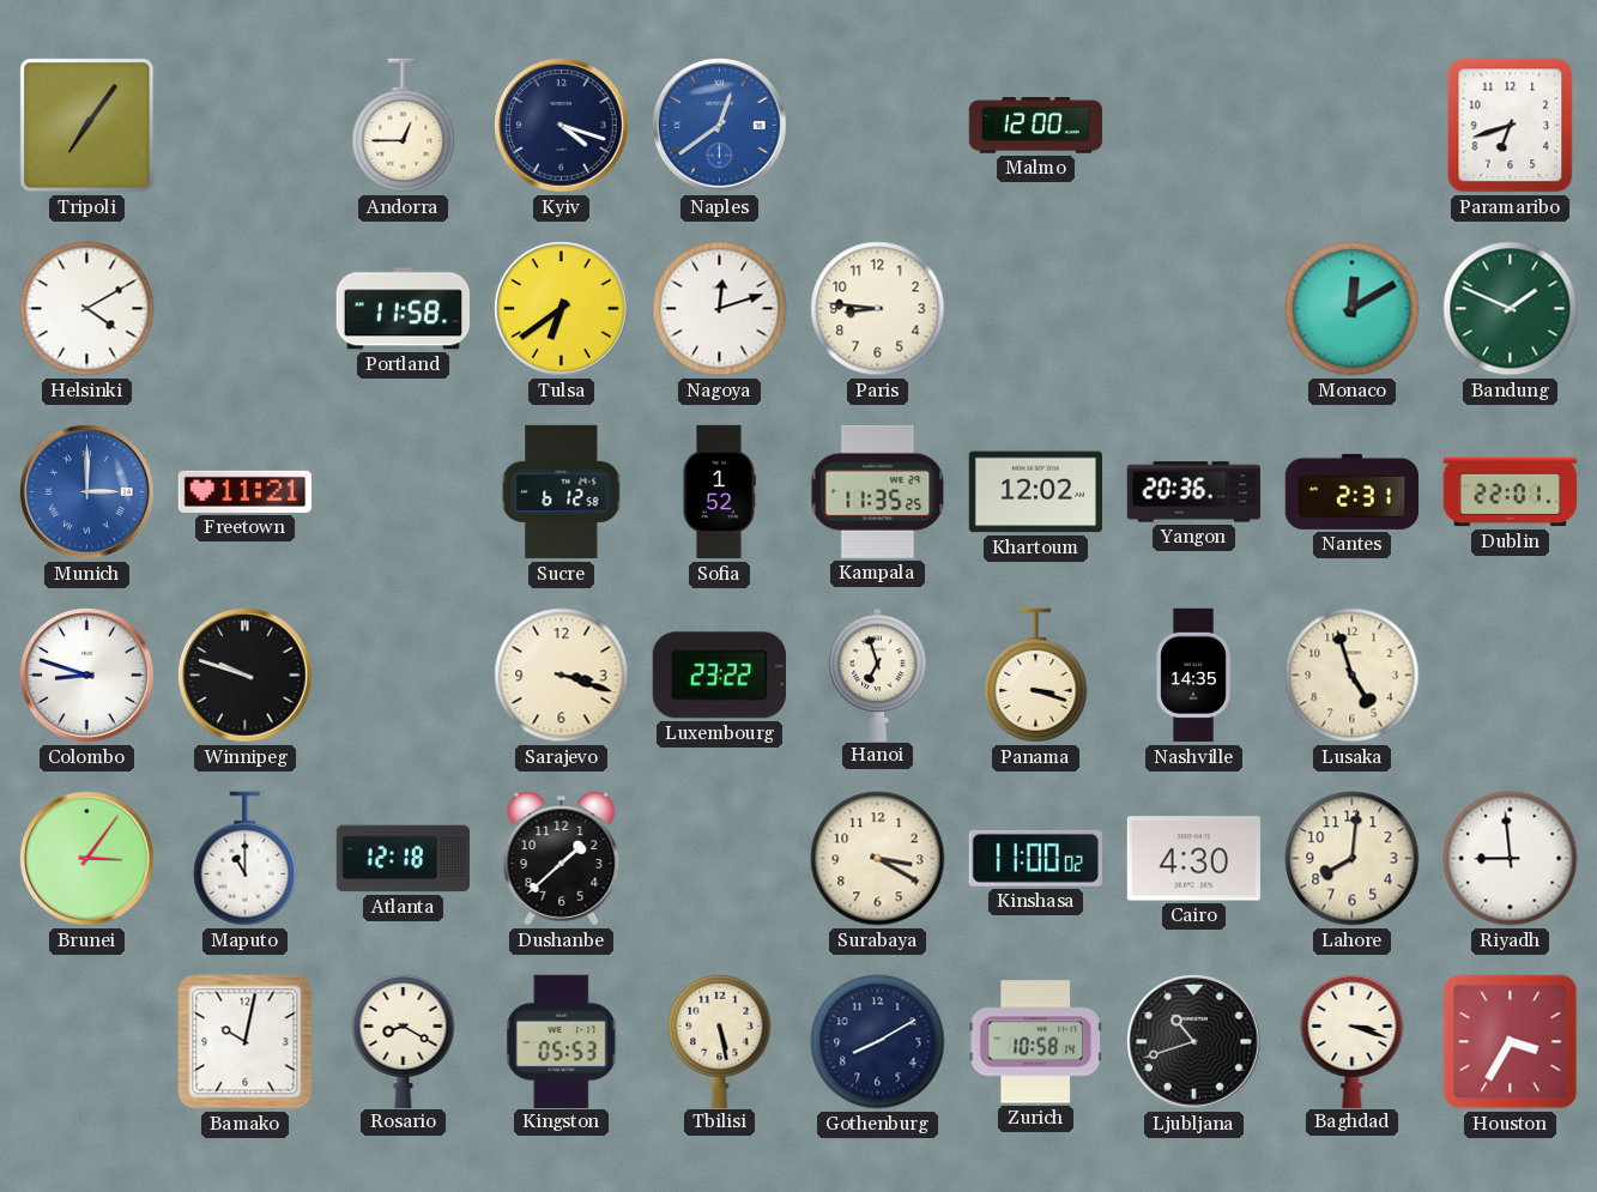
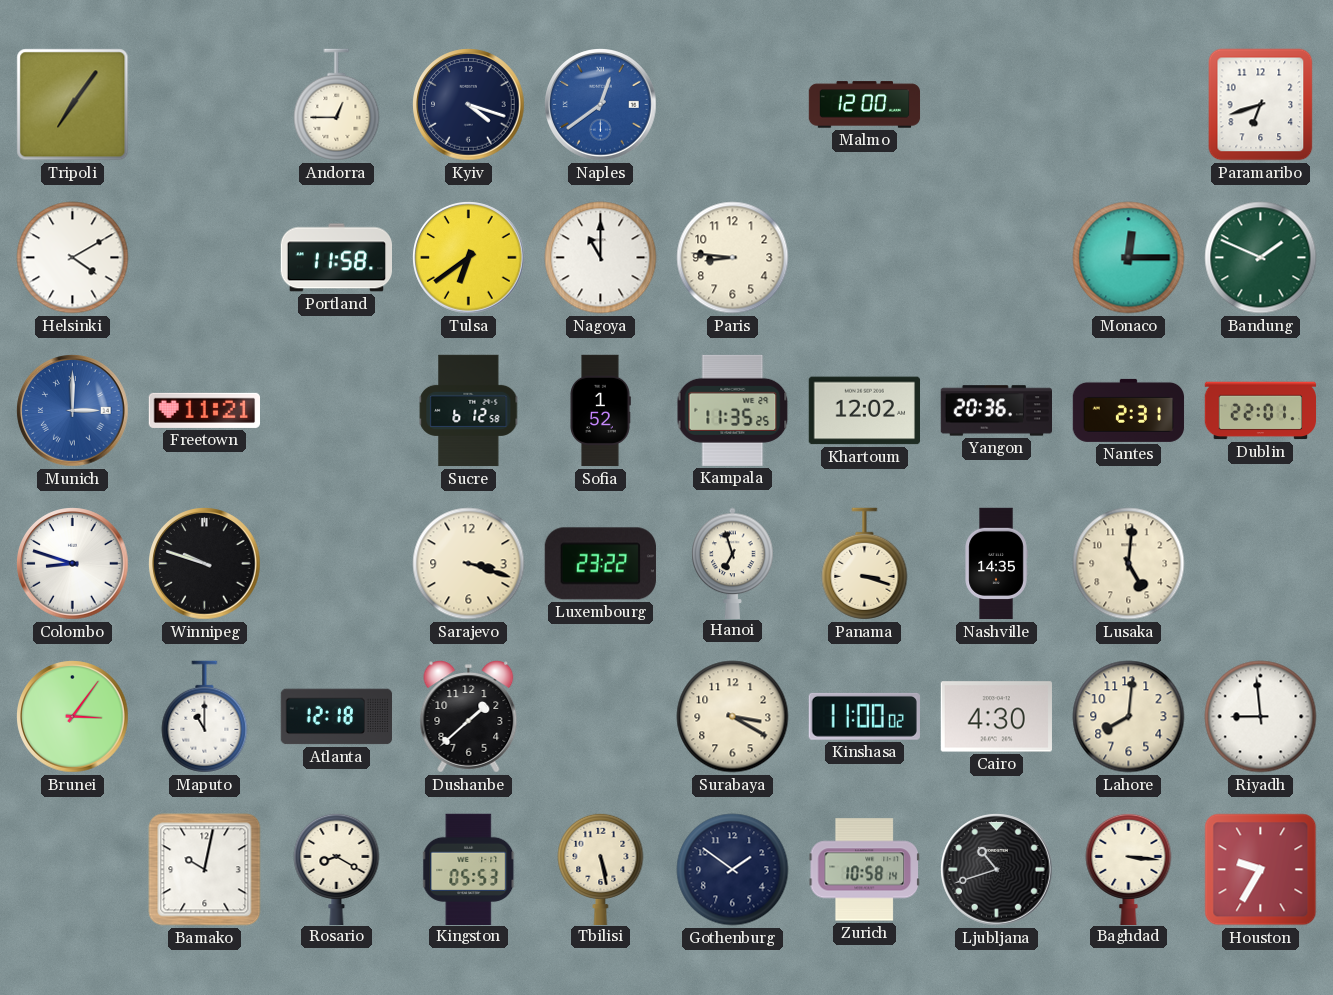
Nagoya: 12:12 -> 11:00
Monaco: 12:10 -> 12:15
Lusaka: 4:57 -> 5:01
Gothenburg: 8:10 -> 1:51
Baghdad: 3:18 -> 3:16
Houston: 3:35 -> 9:35
